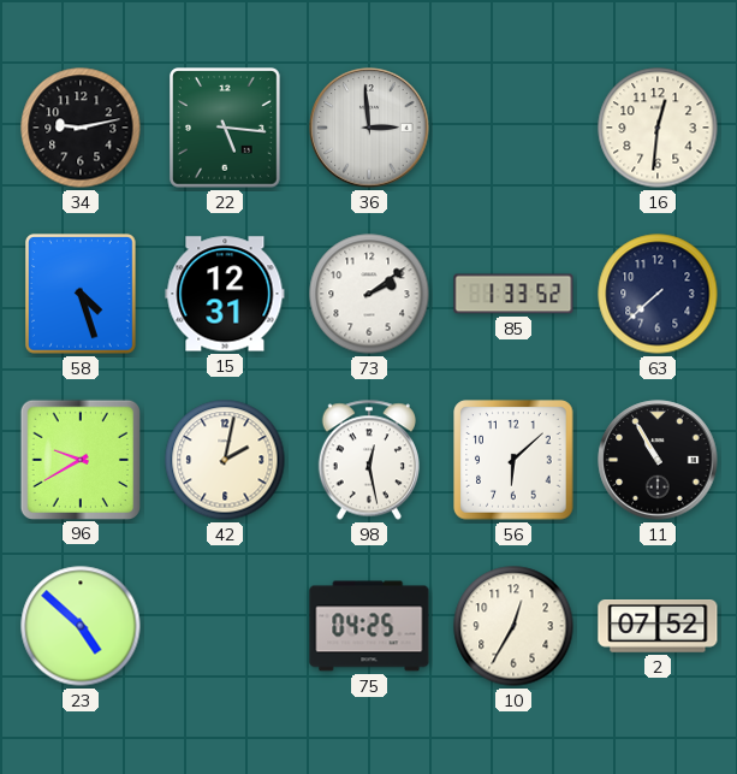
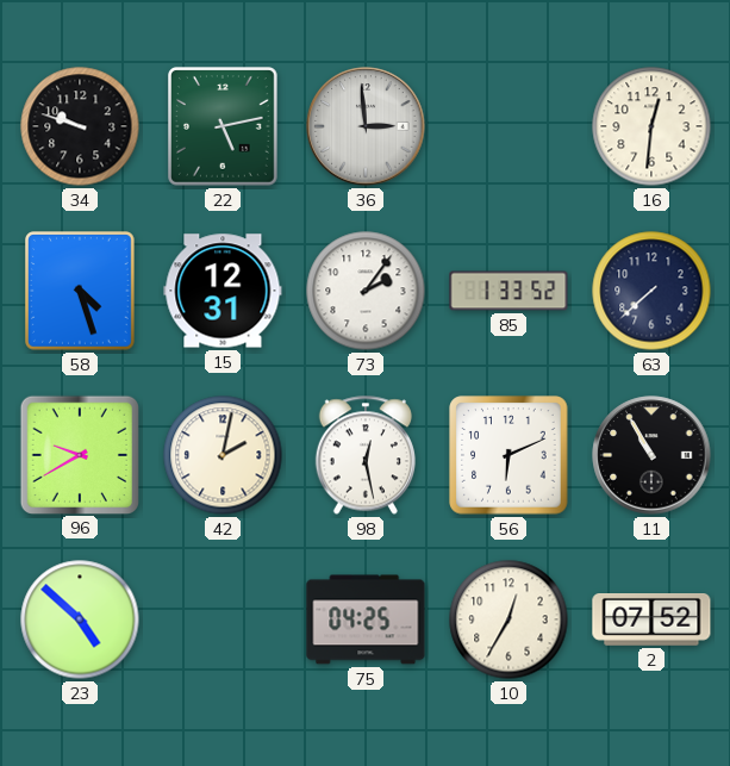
34: 9:13 -> 9:48
22: 5:16 -> 5:13
73: 2:09 -> 2:06
56: 6:08 -> 6:11
